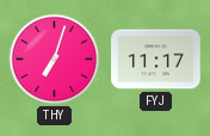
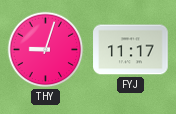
THY: 7:03 -> 9:03
